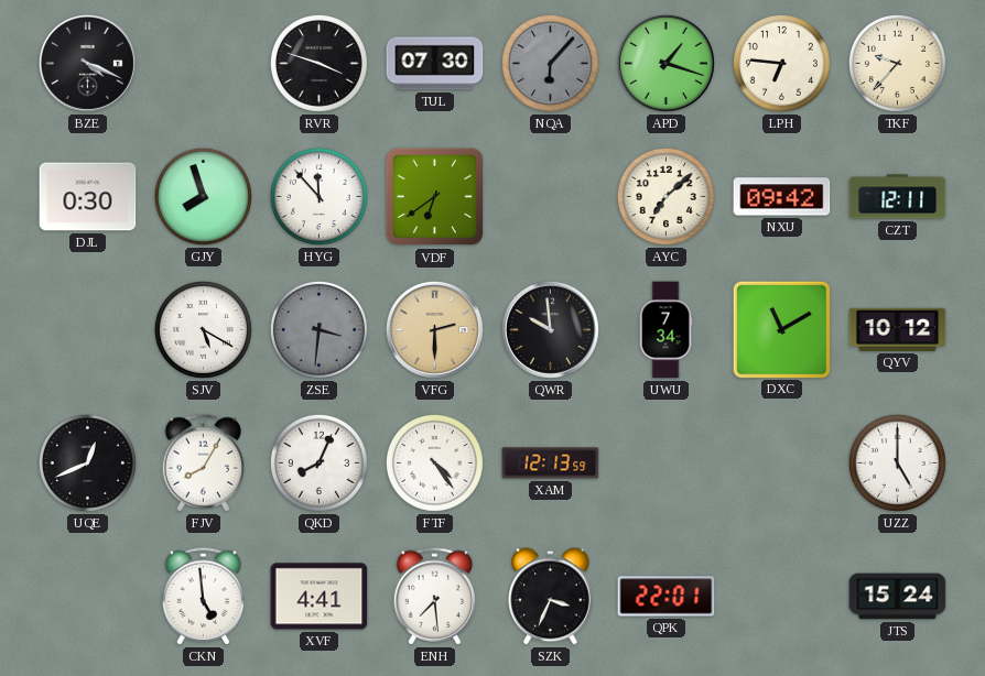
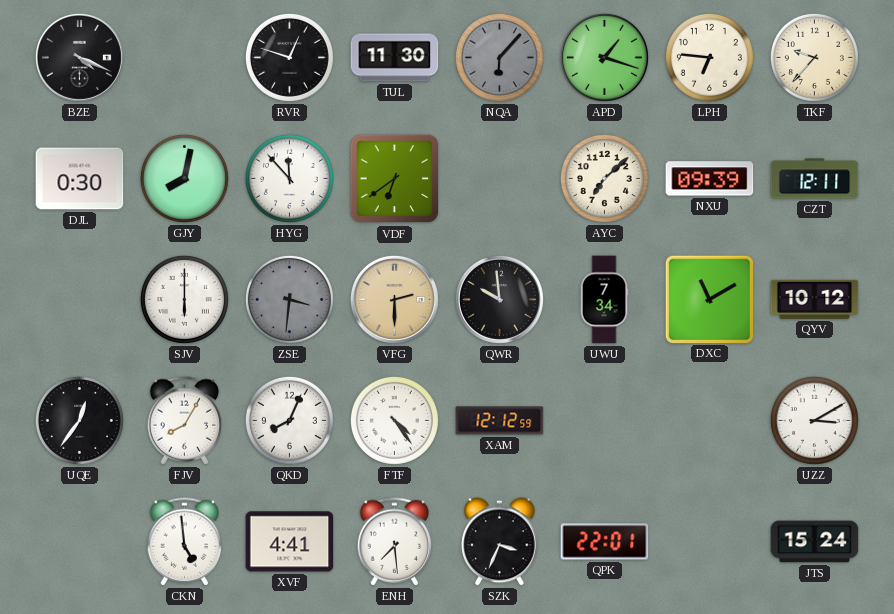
RVR: 3:48 -> 12:48
TUL: 07:30 -> 11:30
GJY: 7:57 -> 8:02
NXU: 09:42 -> 09:39
SJV: 5:20 -> 6:00
UQE: 12:41 -> 12:36
XAM: 12:13 -> 12:12
UZZ: 5:00 -> 3:10
